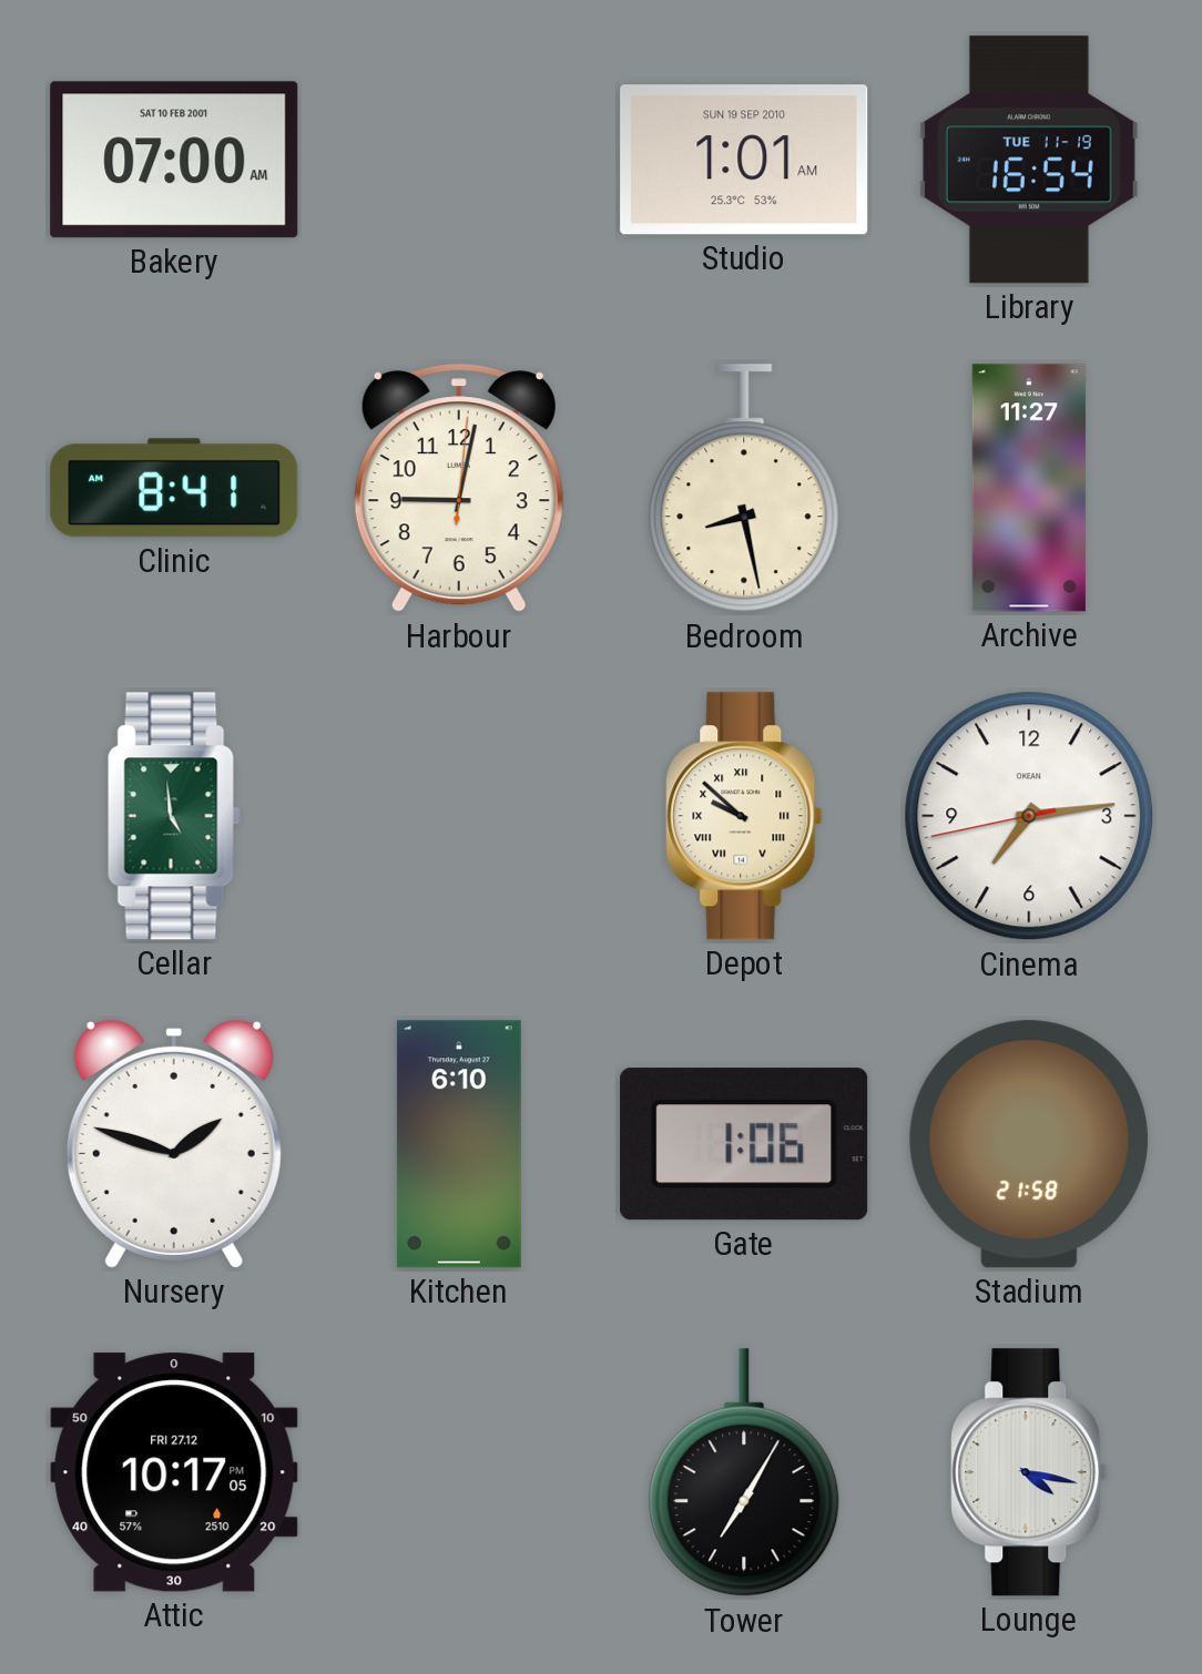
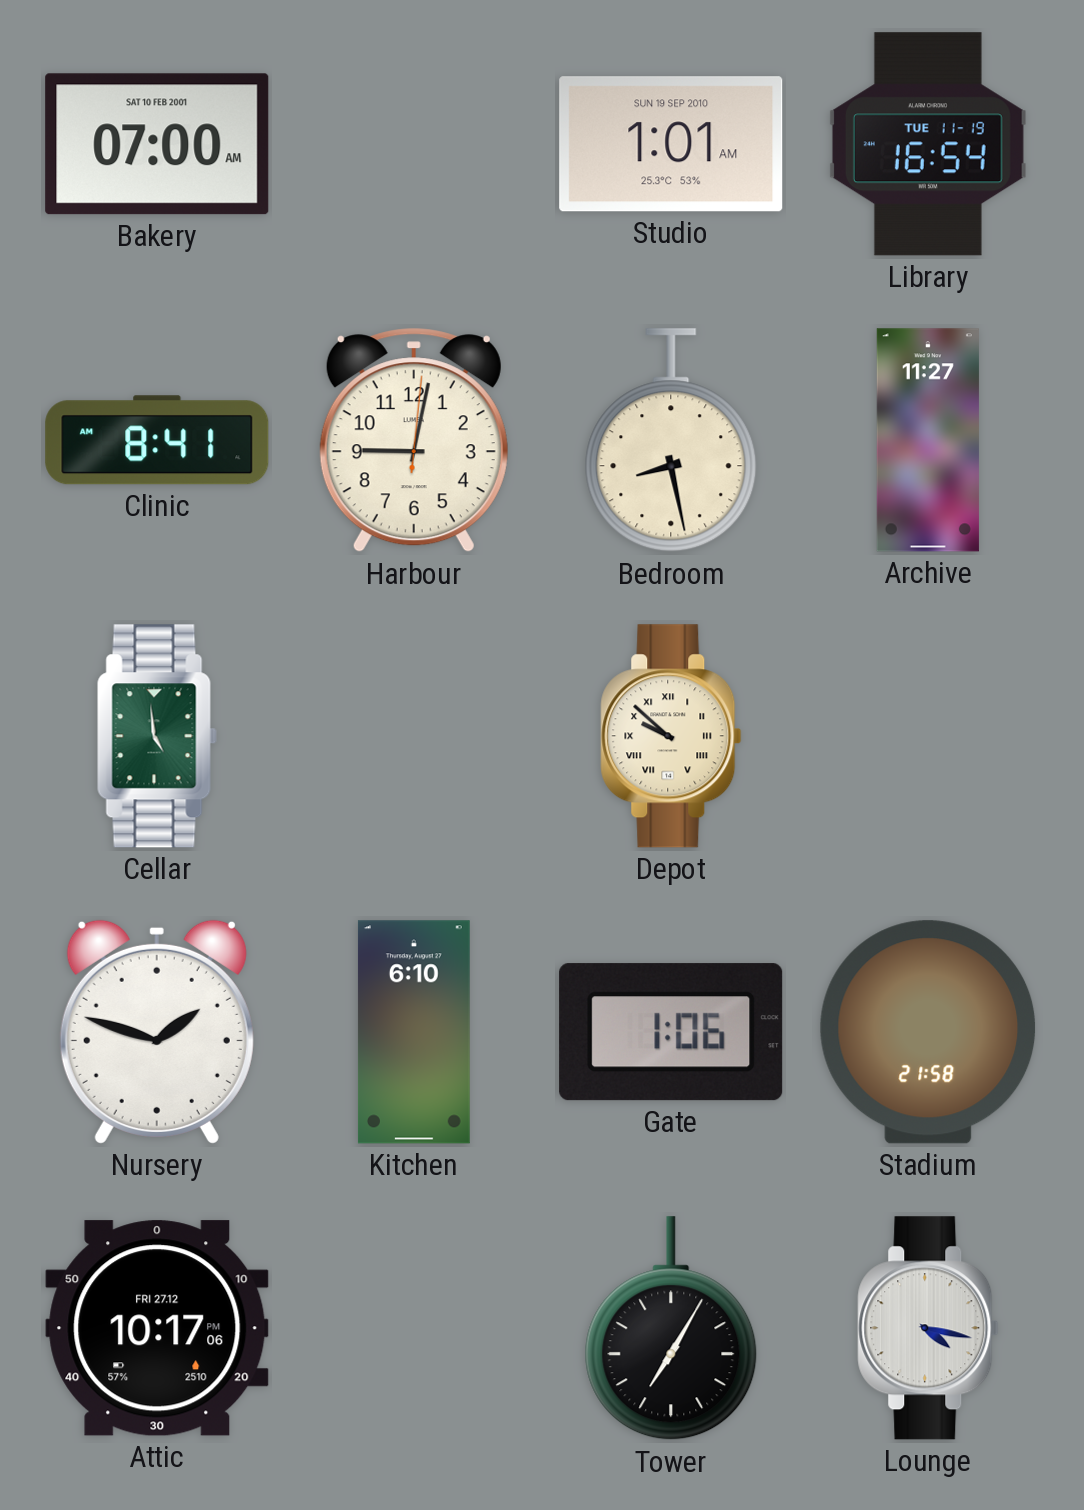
Cinema: 7:13 -> none
Attic: 10:17:05 PM -> 10:17:06 PM
